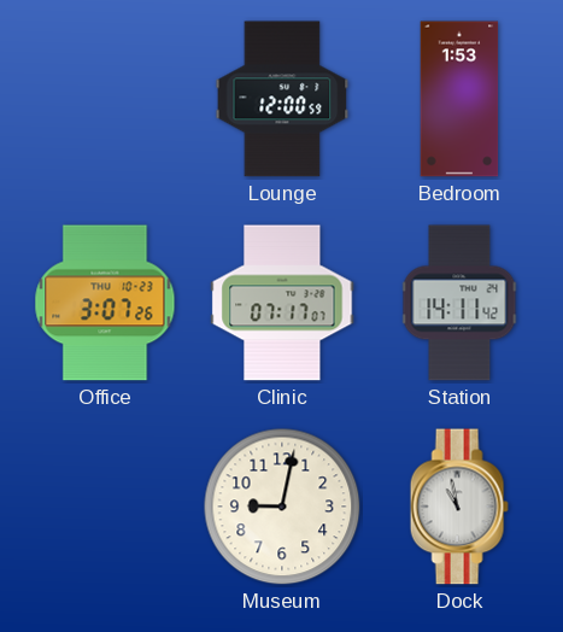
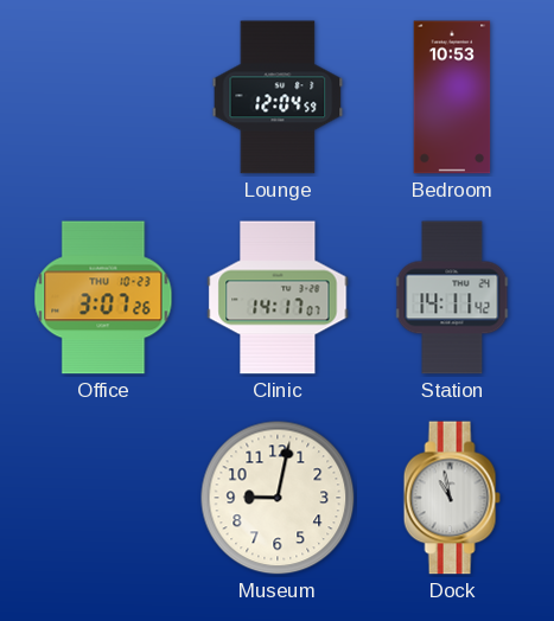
Lounge: 12:00 -> 12:04
Bedroom: 1:53 -> 10:53
Clinic: 07:17 -> 14:17
